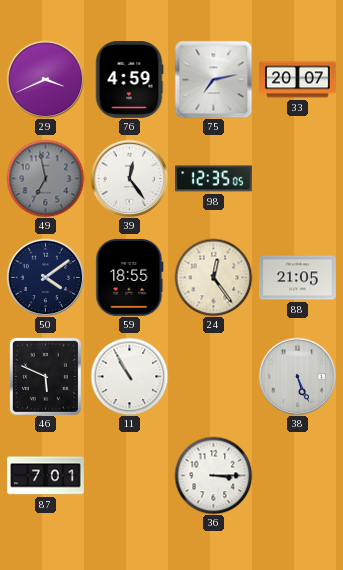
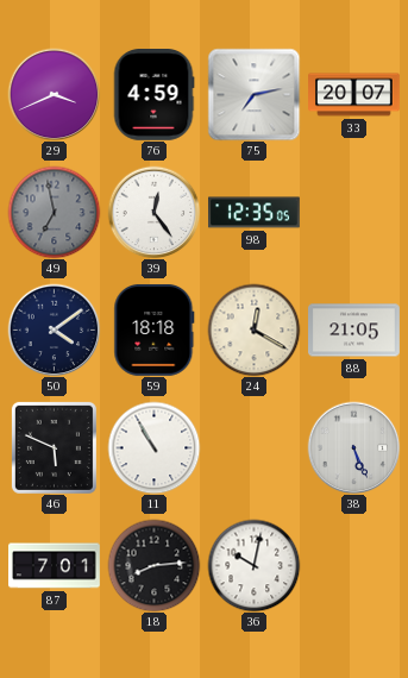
59: 18:55 -> 18:18
24: 12:24 -> 12:20
18: none -> 8:14
36: 3:15 -> 10:02
